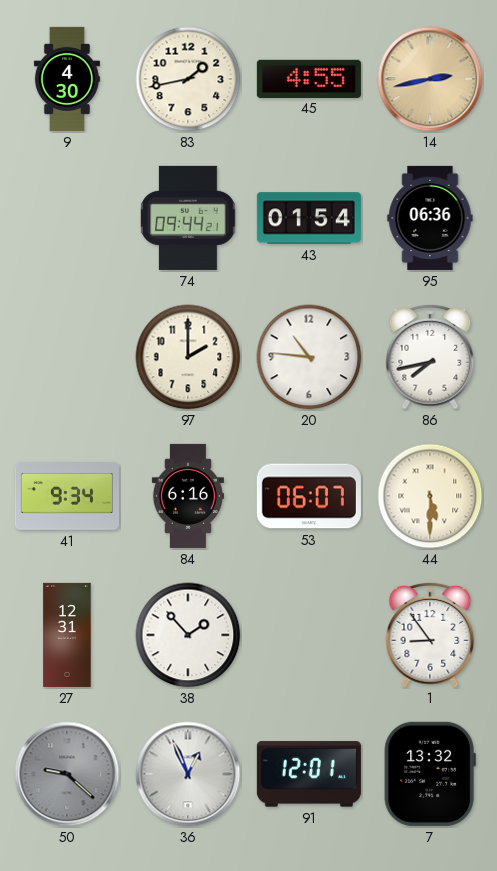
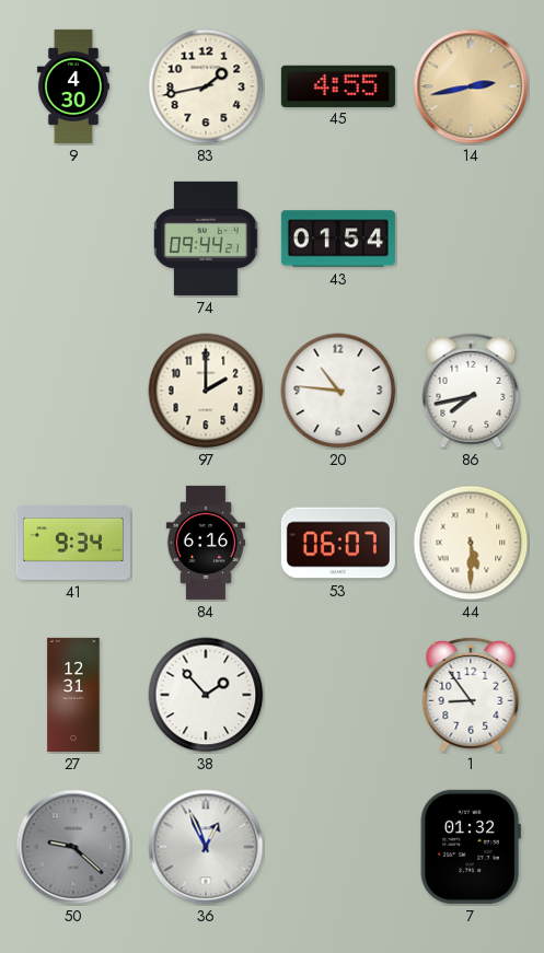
95: 06:36 -> none
91: 12:01 -> none
7: 13:32 -> 01:32
